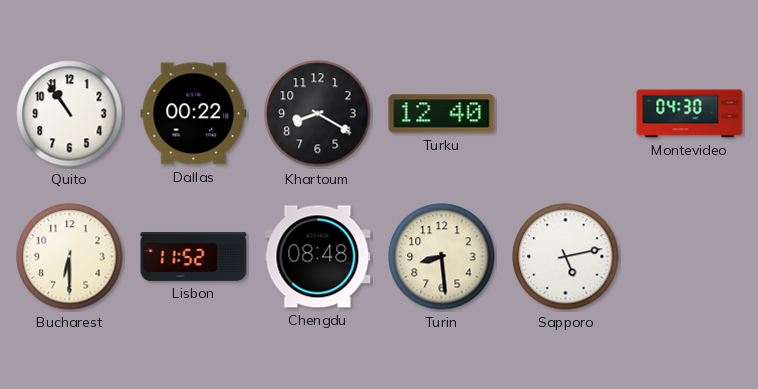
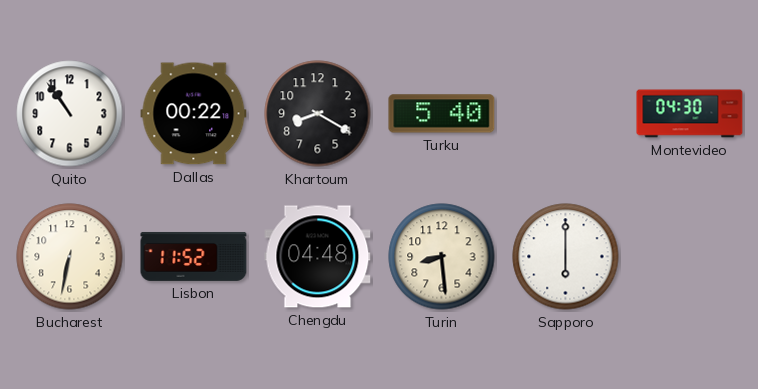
Turku: 12:40 -> 5:40
Bucharest: 6:30 -> 6:32
Chengdu: 08:48 -> 04:48
Sapporo: 5:13 -> 6:00
